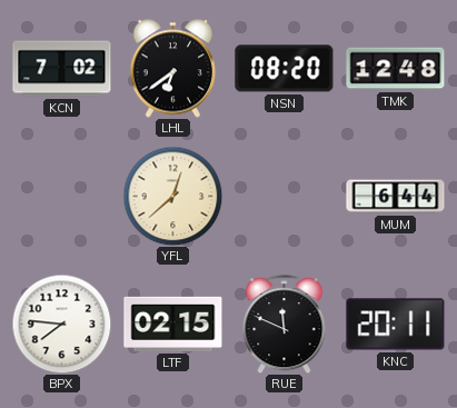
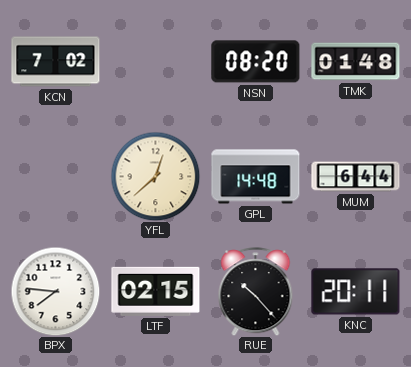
LHL: 6:39 -> none
TMK: 12:48 -> 01:48
GPL: none -> 14:48
RUE: 11:49 -> 10:23
